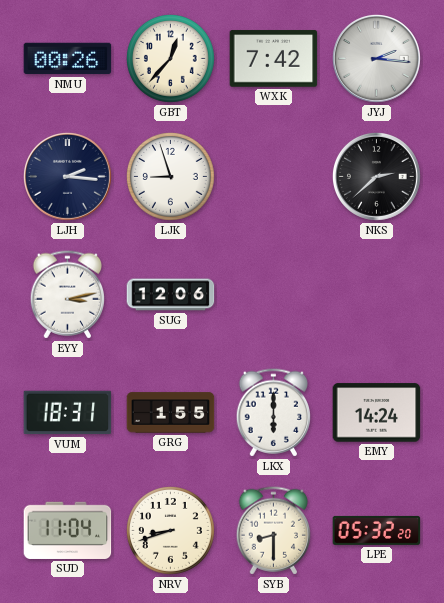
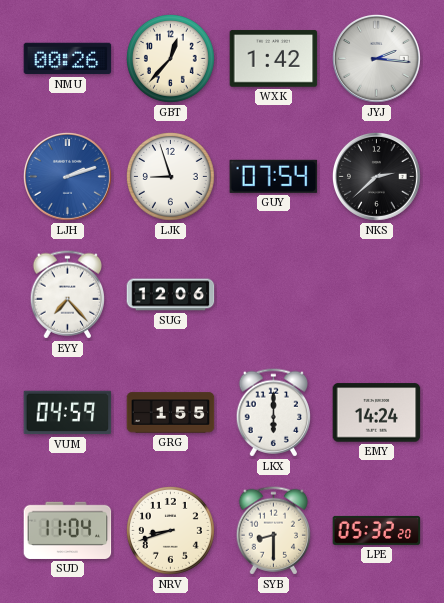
WXK: 7:42 -> 1:42
LJH: 2:16 -> 2:12
LJH dial: navy -> blue
GUY: none -> 07:54
EYY: 3:13 -> 7:23
VUM: 18:31 -> 04:59
